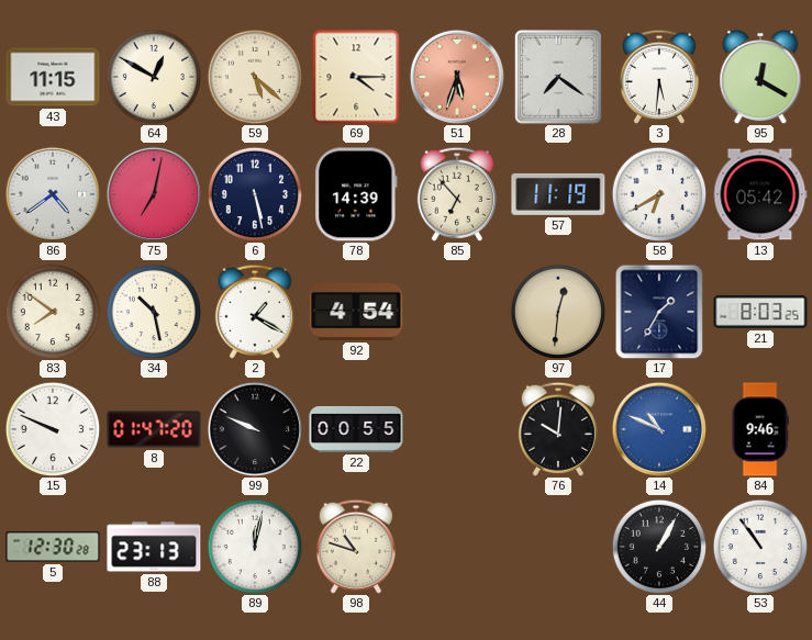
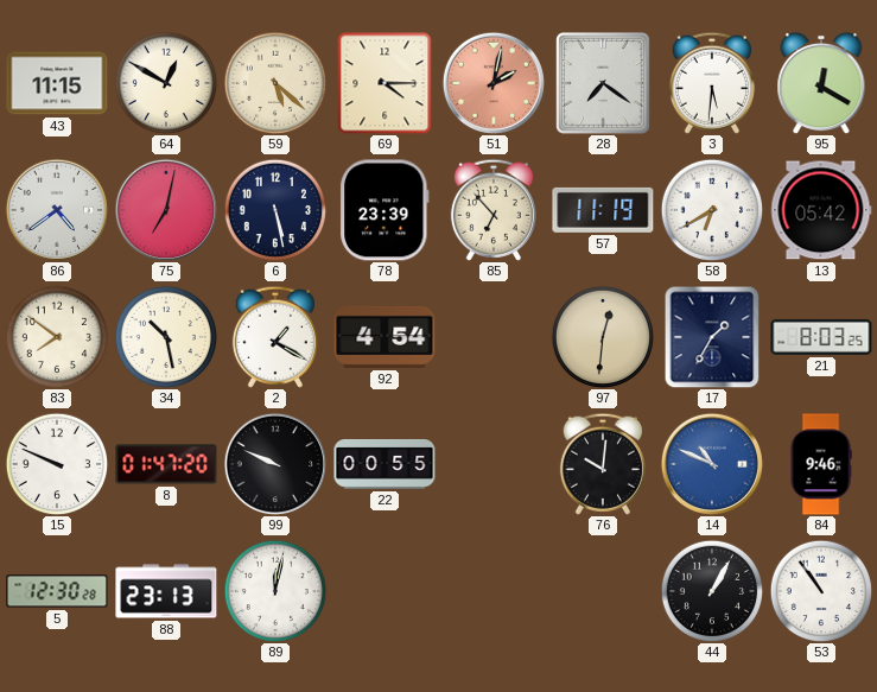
51: 5:33 -> 2:02
78: 14:39 -> 23:39
98: 10:48 -> none
